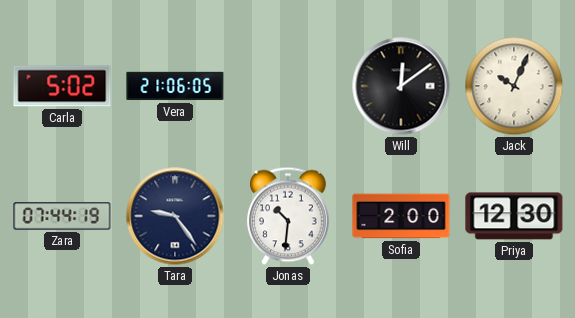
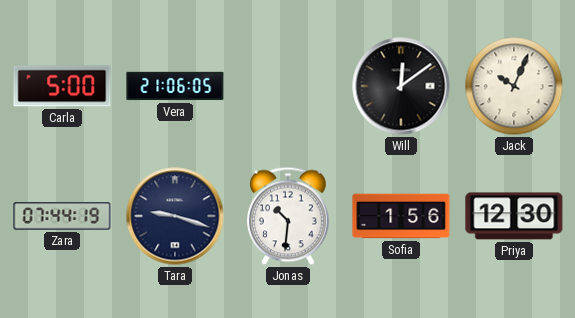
Carla: 5:02 -> 5:00
Tara: 9:24 -> 9:18
Sofia: 2:00 -> 1:56
